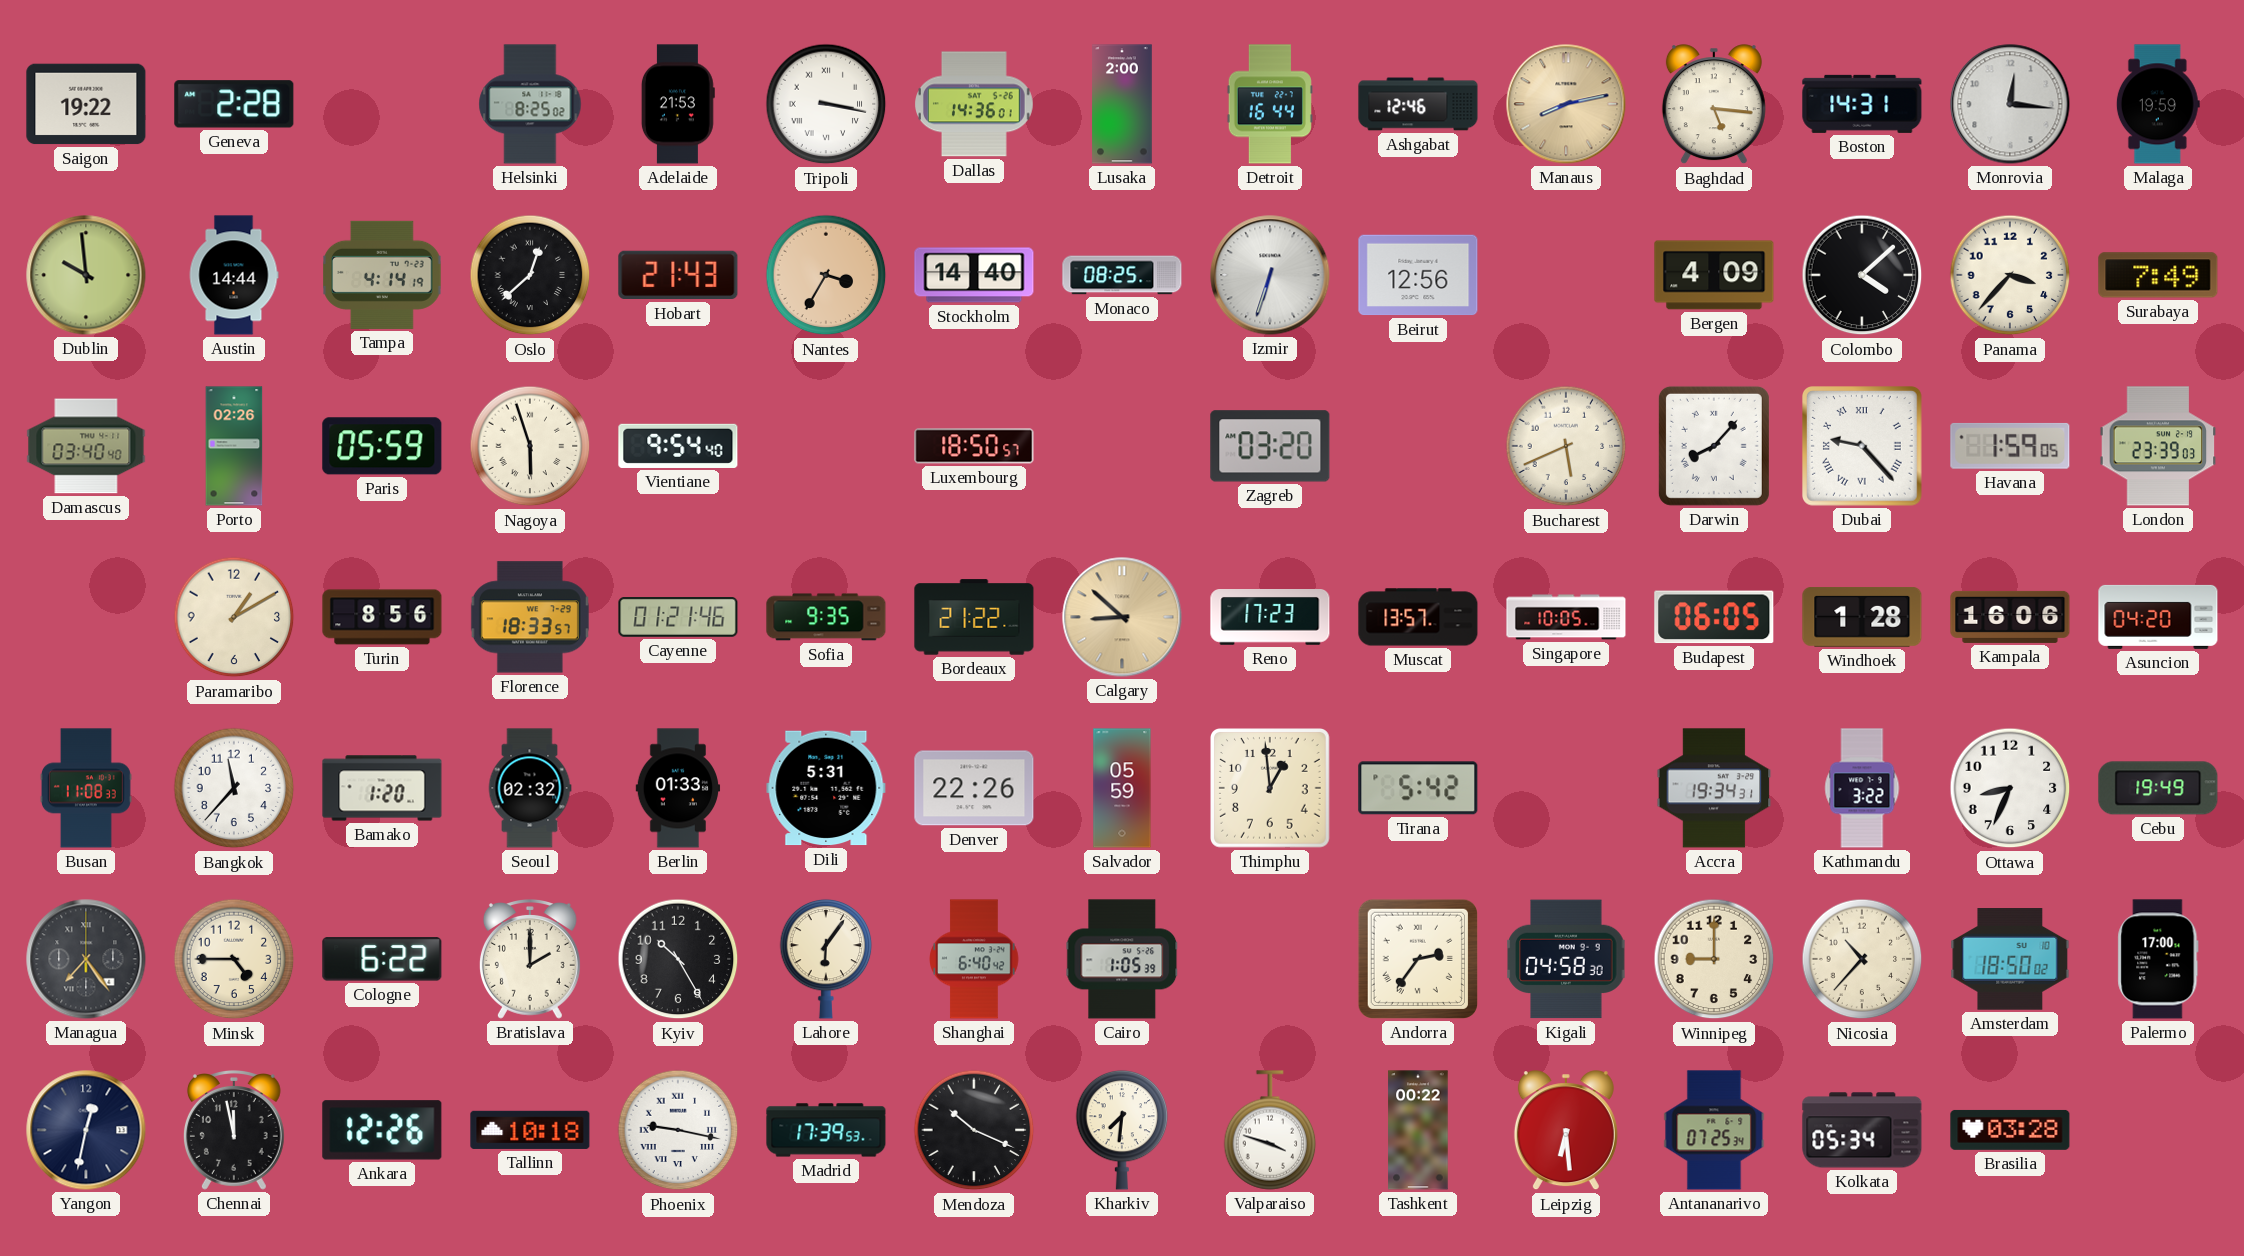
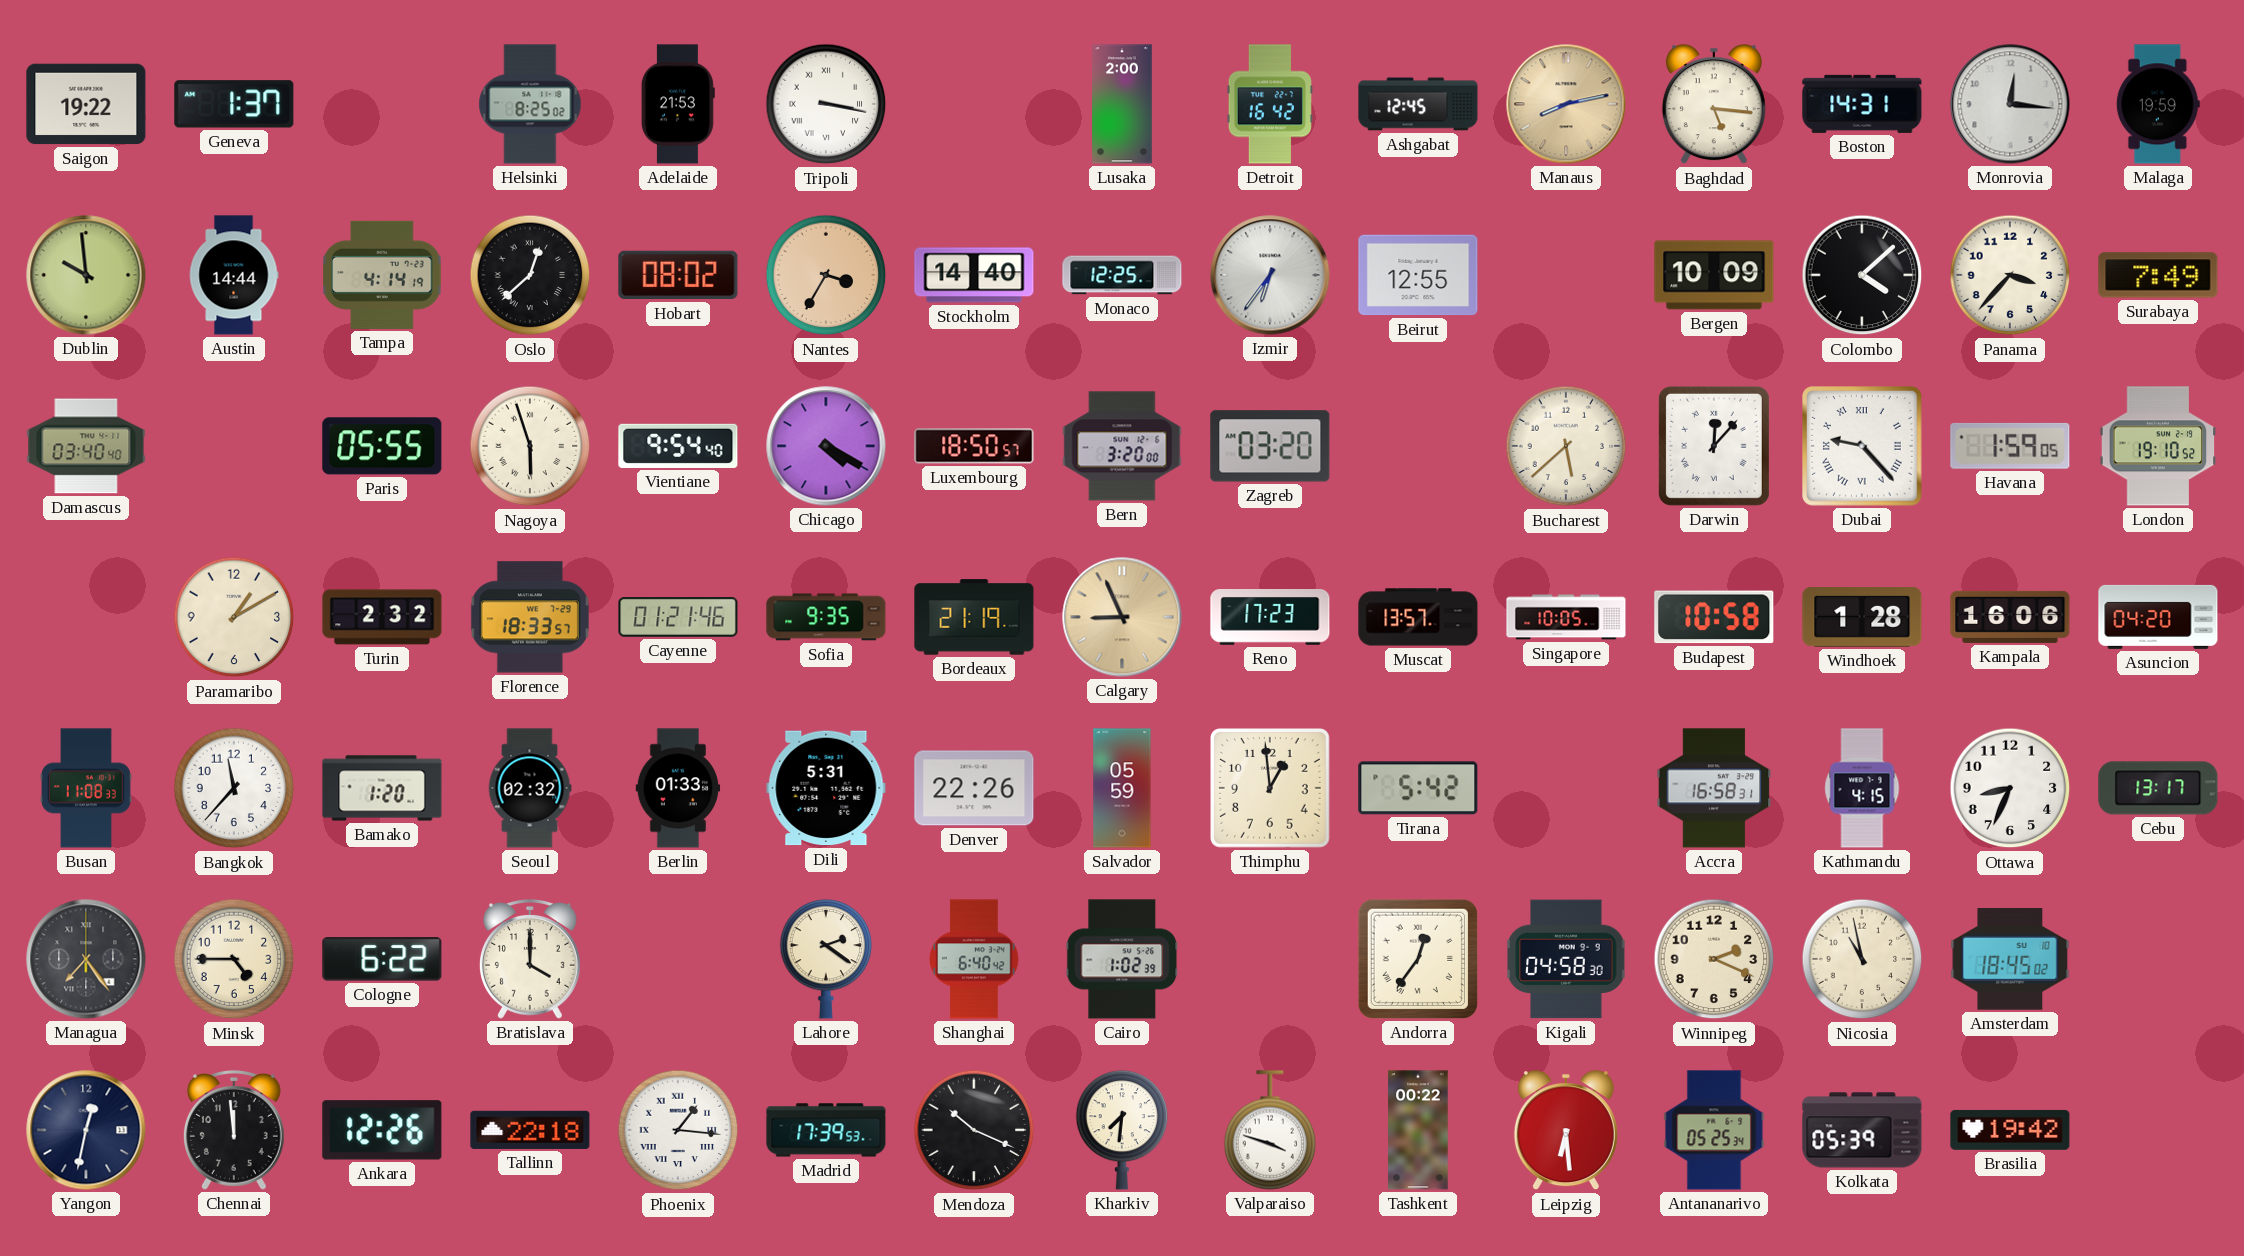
Geneva: 2:28 -> 1:37
Dallas: 14:36 -> none
Detroit: 16:44 -> 16:42
Ashgabat: 12:46 -> 12:45
Hobart: 21:43 -> 08:02
Monaco: 08:25 -> 12:25
Izmir: 6:33 -> 6:36
Beirut: 12:56 -> 12:55
Bergen: 4:09 -> 10:09
Porto: 02:26 -> none
Paris: 05:59 -> 05:55
Chicago: none -> 4:20
Bern: none -> 3:20
Bucharest: 5:41 -> 5:38
Darwin: 8:07 -> 12:07
London: 23:39 -> 19:10
Turin: 8:56 -> 2:32
Bordeaux: 21:22 -> 21:19
Calgary: 8:52 -> 8:56
Budapest: 06:05 -> 10:58
Accra: 19:34 -> 16:58
Kathmandu: 3:22 -> 4:15
Cebu: 19:49 -> 13:17
Bratislava: 2:00 -> 4:00
Kyiv: 10:25 -> none
Lahore: 6:06 -> 2:21
Cairo: 1:05 -> 1:02
Andorra: 2:36 -> 12:36
Winnipeg: 9:00 -> 2:19
Nicosia: 10:37 -> 10:58
Amsterdam: 18:50 -> 18:45
Palermo: 17:00 -> none
Chennai: 11:58 -> 11:59
Tallinn: 10:18 -> 22:18
Phoenix: 9:17 -> 1:16
Antananarivo: 07:25 -> 05:25
Kolkata: 05:34 -> 05:39
Brasilia: 03:28 -> 19:42
